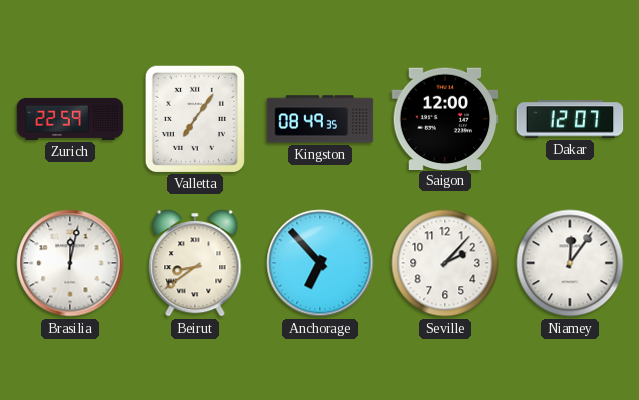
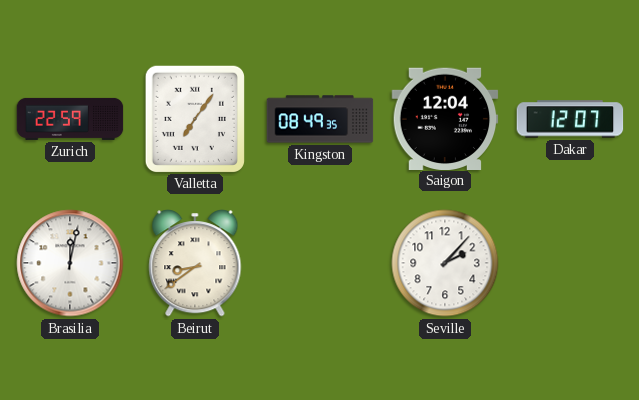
Saigon: 12:00 -> 12:04
Anchorage: 6:53 -> none
Niamey: 12:06 -> none
